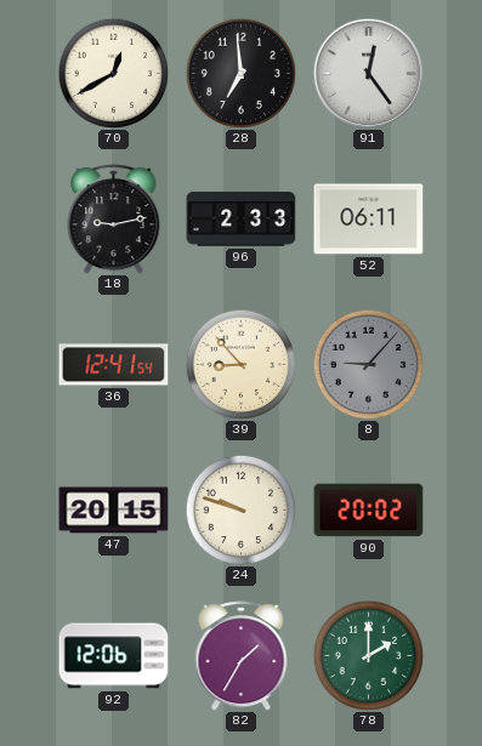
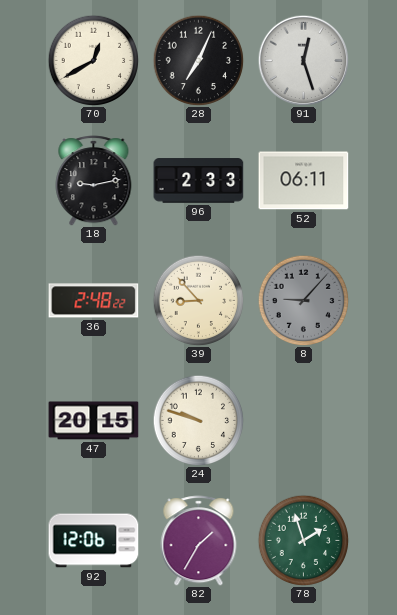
28: 6:59 -> 7:04
91: 12:24 -> 12:27
36: 12:41 -> 2:48
90: 20:02 -> none
78: 2:00 -> 1:57
